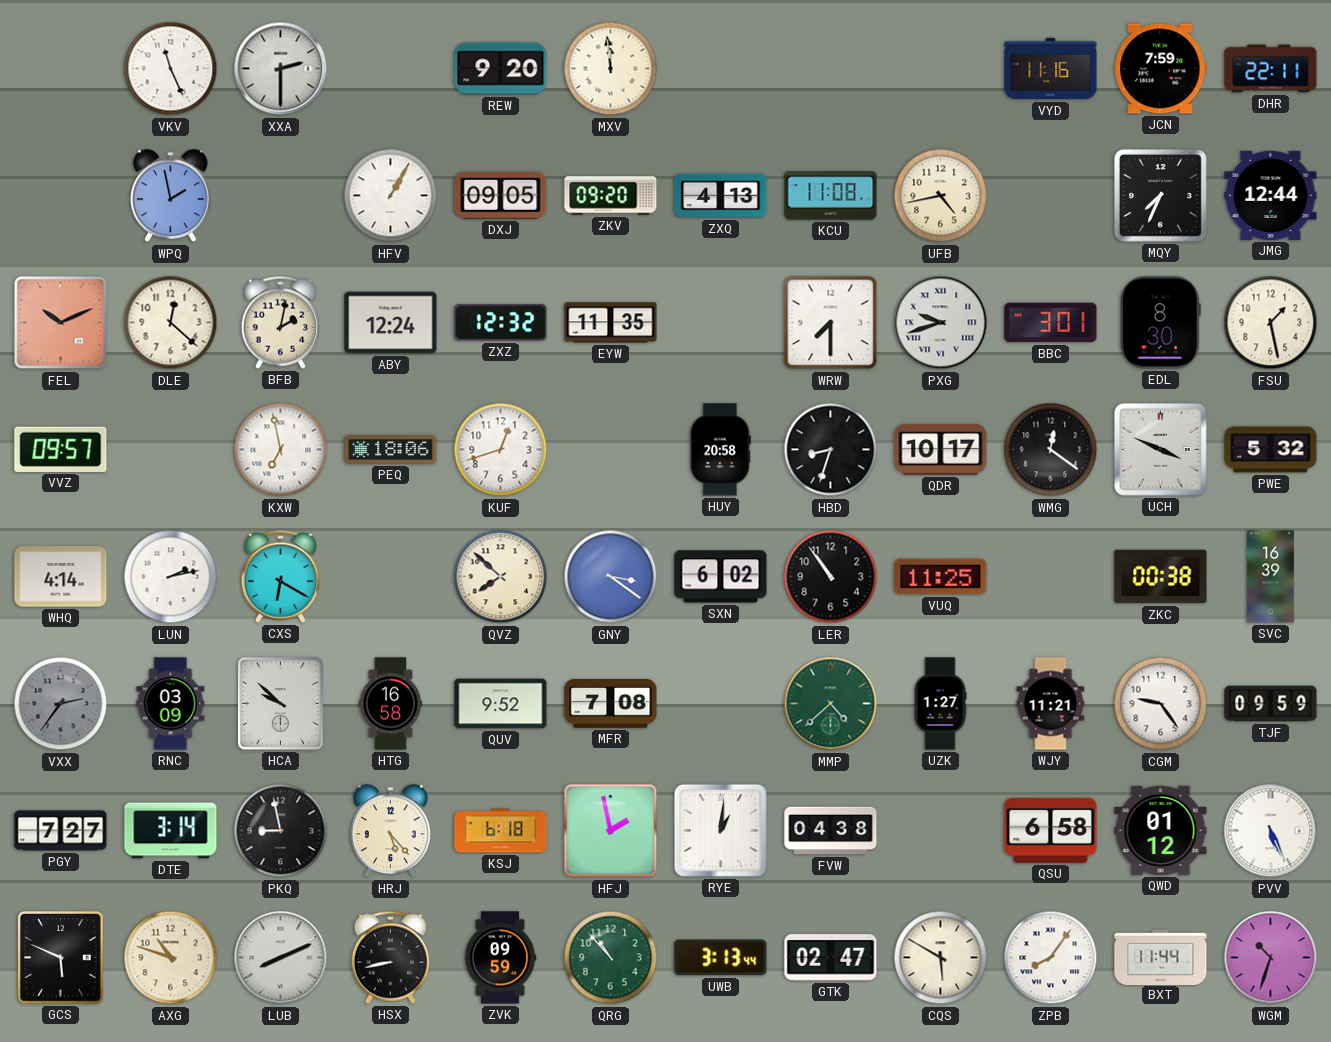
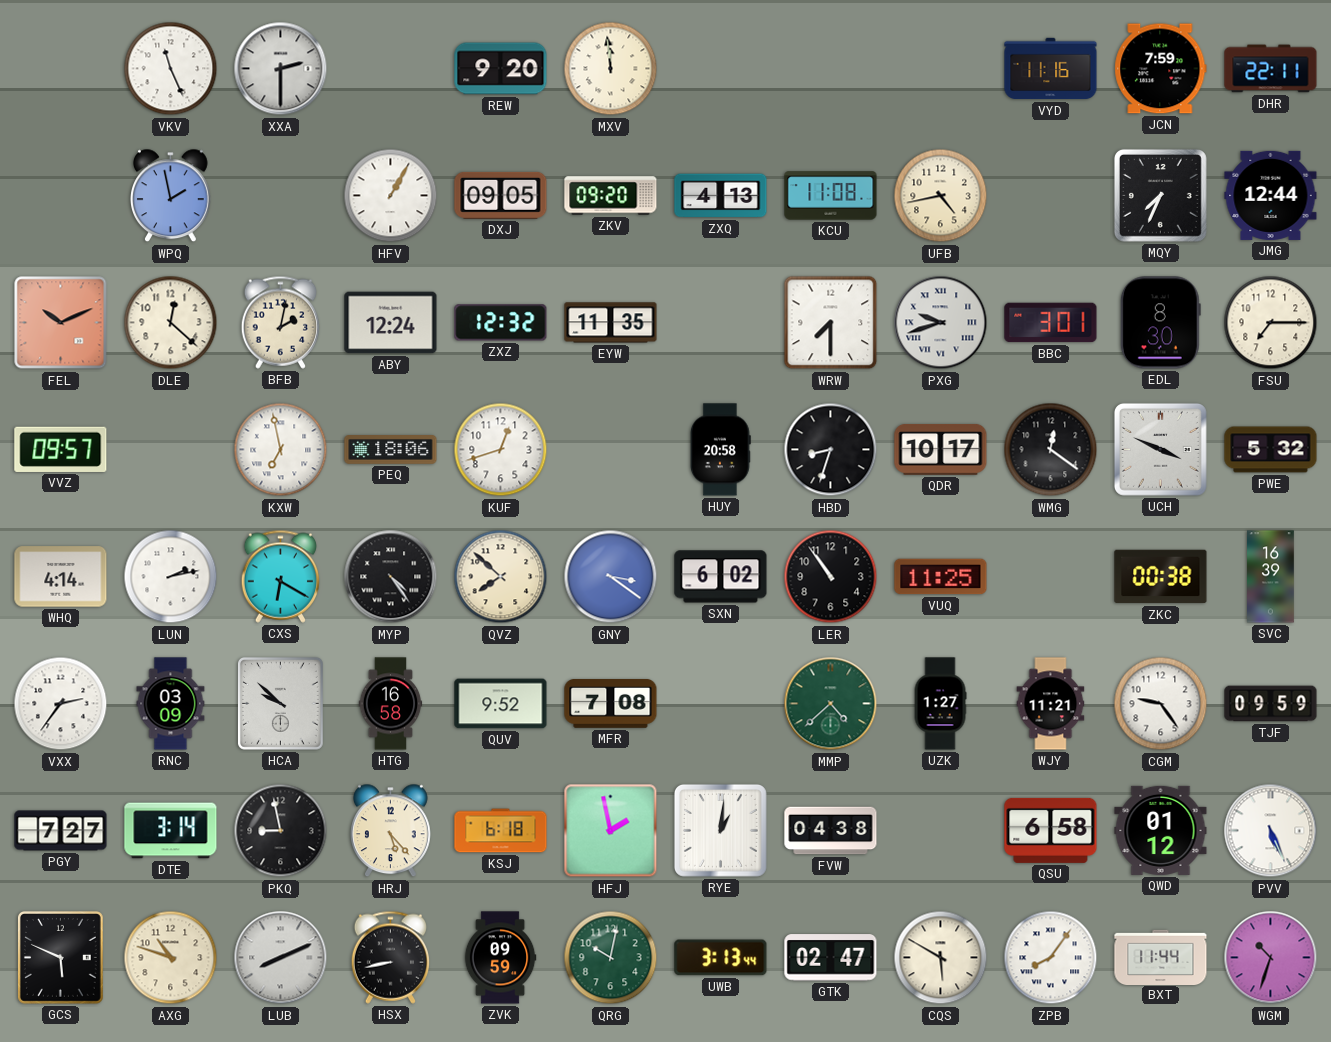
FSU: 1:28 -> 7:15
MYP: none -> 4:24
VXX dial: grey -> white
QRG: 10:53 -> 10:02
